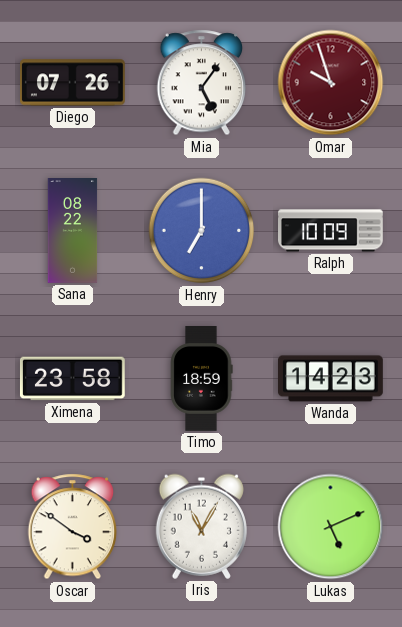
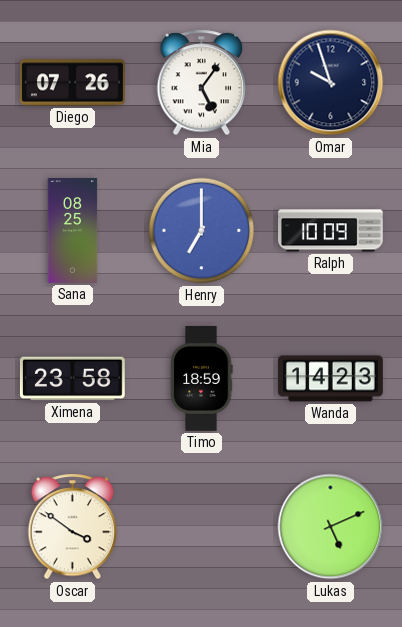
Omar dial: burgundy -> navy
Sana: 08:22 -> 08:25
Iris: 11:05 -> none
